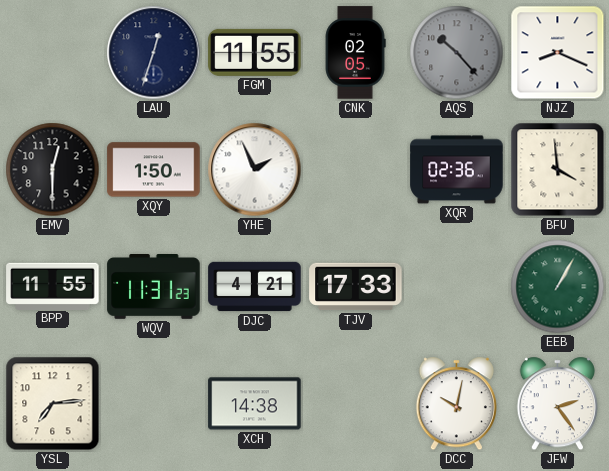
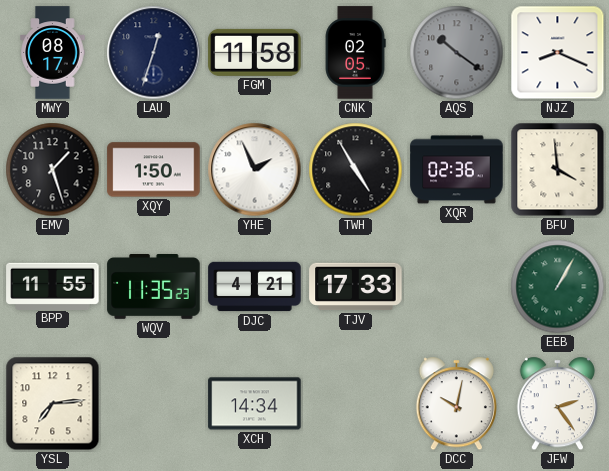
MWY: none -> 08:17
FGM: 11:55 -> 11:58
AQS: 10:23 -> 10:21
EMV: 12:30 -> 1:27
TWH: none -> 4:55
WQV: 11:31 -> 11:35
XCH: 14:38 -> 14:34
